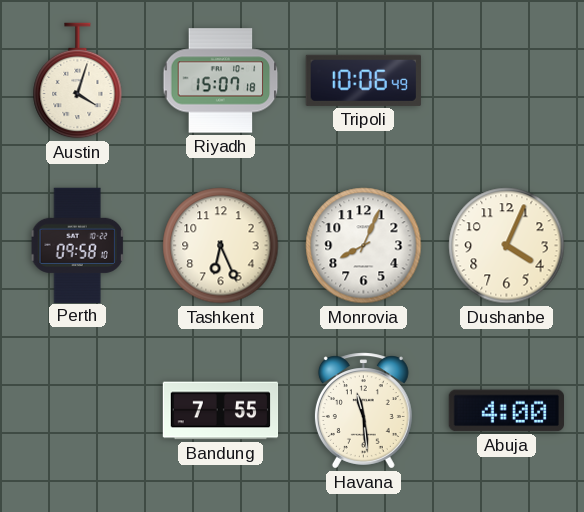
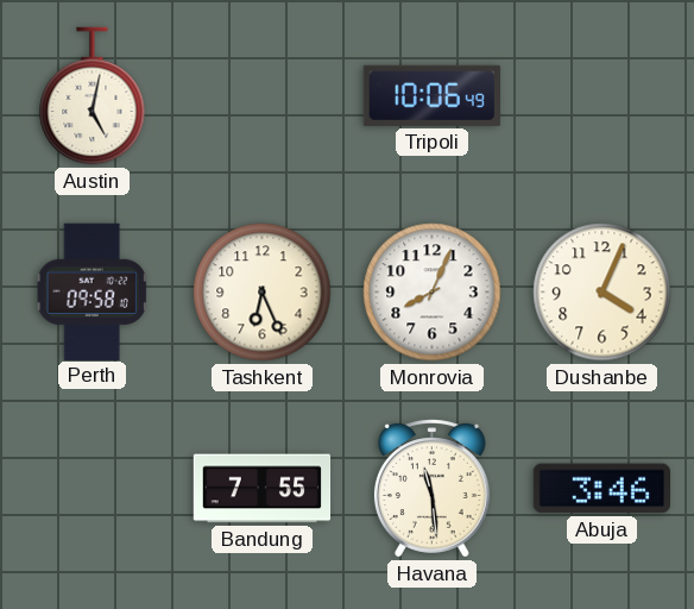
Austin: 4:03 -> 5:02
Riyadh: 15:07 -> none
Abuja: 4:00 -> 3:46
